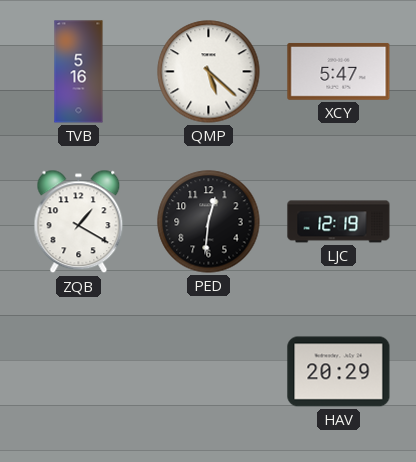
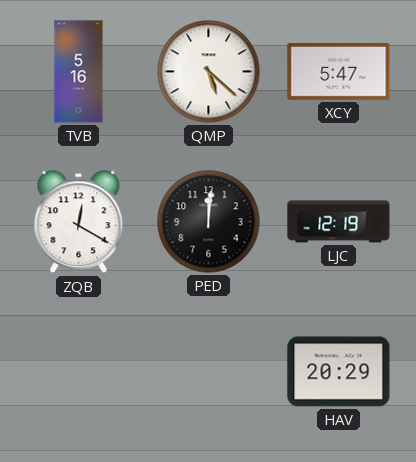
ZQB: 1:20 -> 12:20
PED: 12:31 -> 12:01
